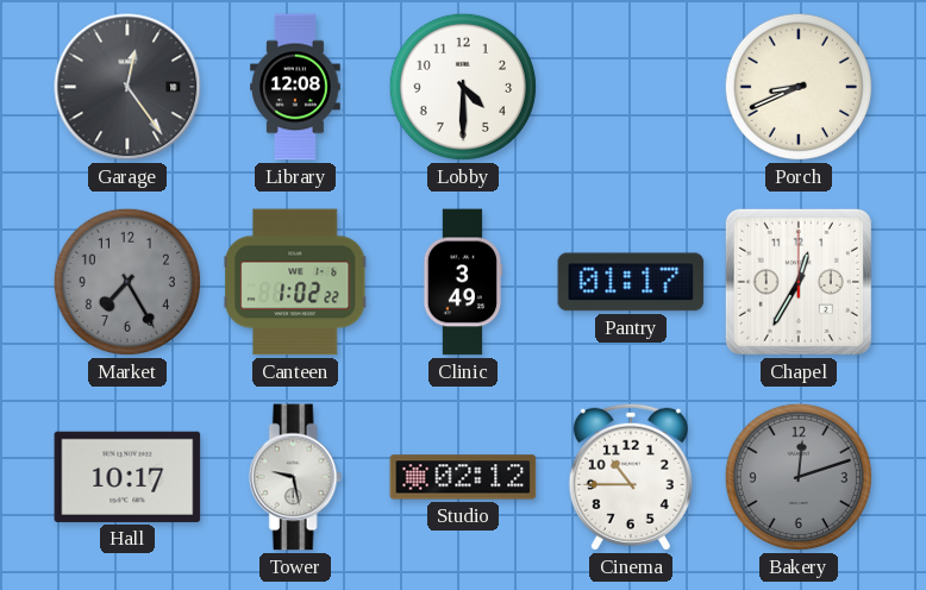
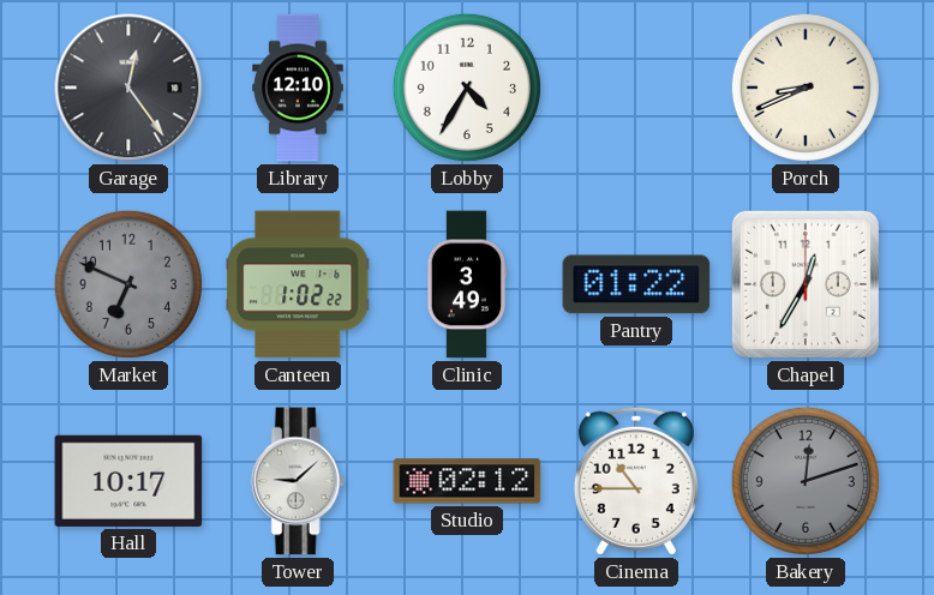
Library: 12:08 -> 12:10
Lobby: 4:30 -> 4:35
Market: 7:25 -> 6:49
Pantry: 01:17 -> 01:22
Tower: 9:28 -> 9:08
